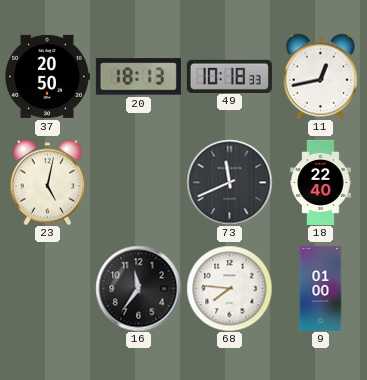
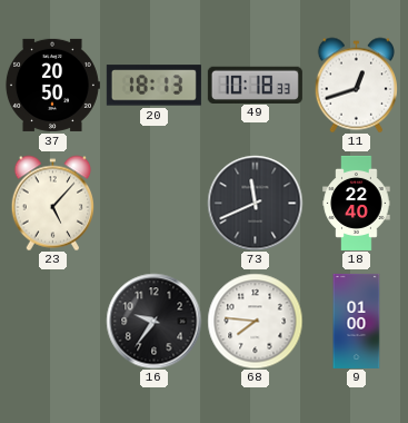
11: 12:43 -> 12:42
23: 5:02 -> 5:07
16: 11:36 -> 9:36
